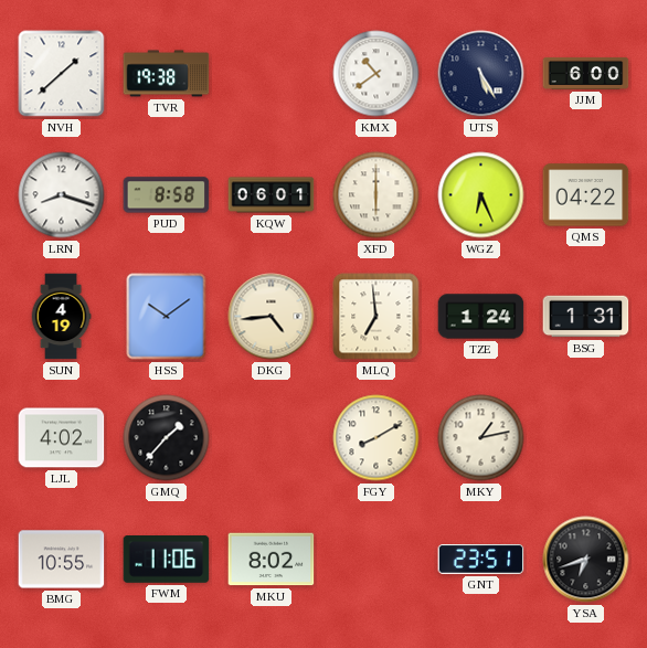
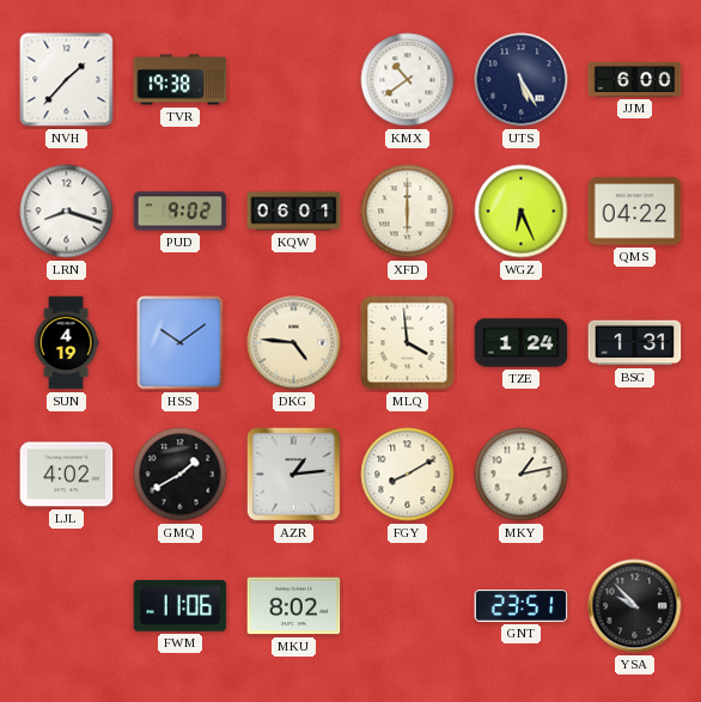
NVH: 1:38 -> 1:37
PUD: 8:58 -> 9:02
DKG: 4:44 -> 4:46
MLQ: 6:59 -> 3:59
GMQ: 1:37 -> 1:40
AZR: none -> 1:14
BMG: 10:55 -> none
YSA: 6:42 -> 9:53
